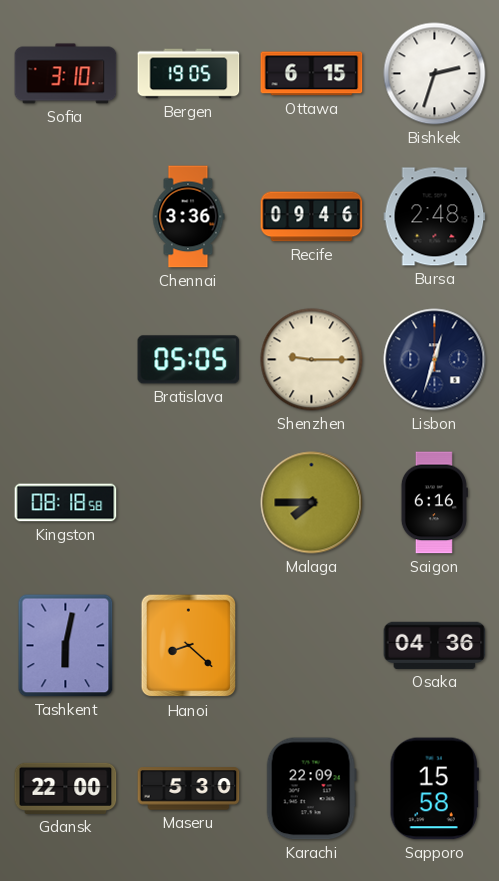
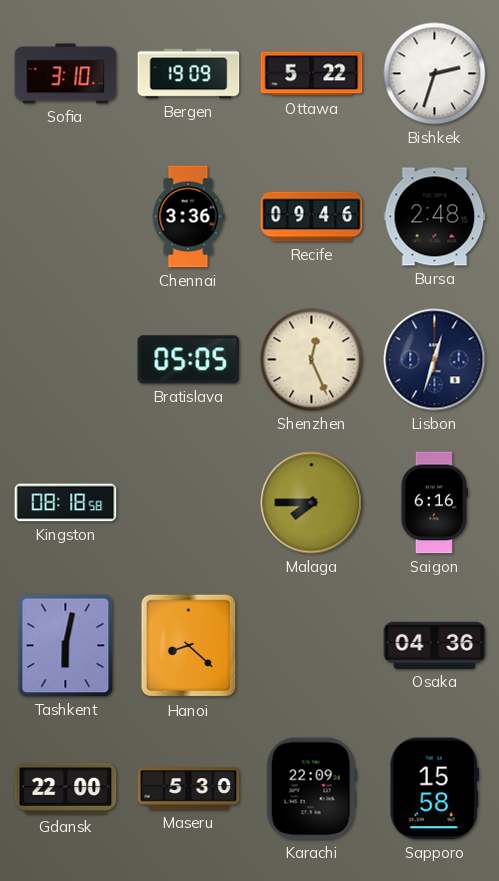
Bergen: 19:05 -> 19:09
Ottawa: 6:15 -> 5:22
Shenzhen: 9:15 -> 12:26
